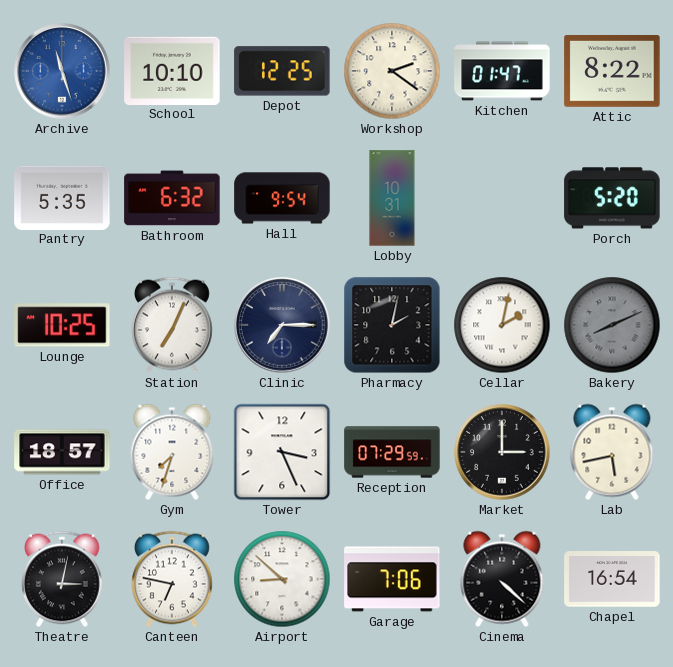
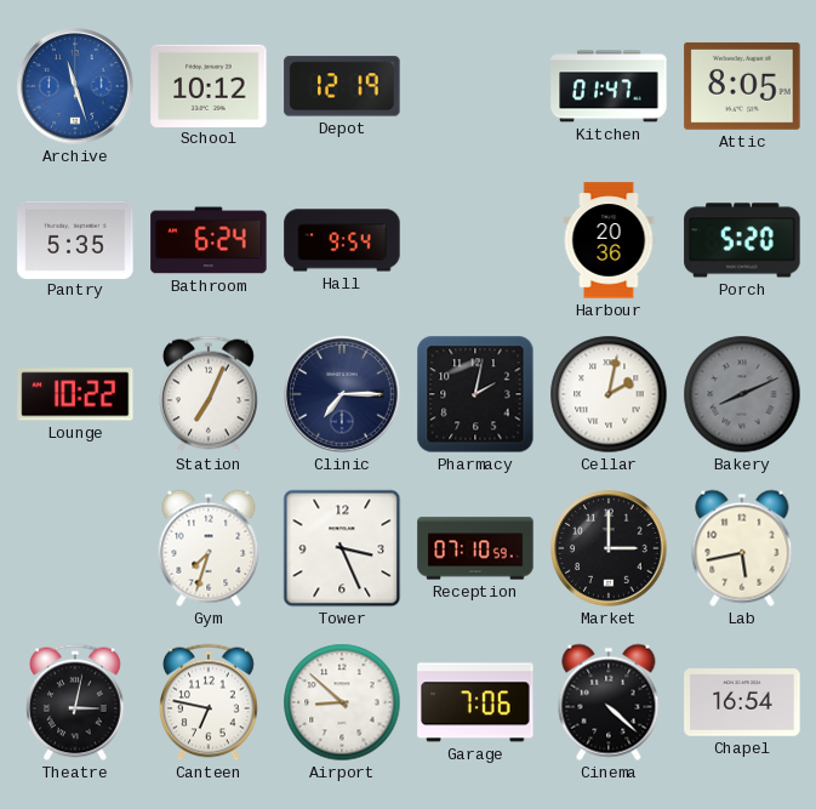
School: 10:10 -> 10:12
Depot: 12:25 -> 12:19
Workshop: 2:21 -> none
Attic: 8:22 -> 8:05
Bathroom: 6:32 -> 6:24
Lobby: 10:31 -> none
Harbour: none -> 20:36
Lounge: 10:25 -> 10:22
Office: 18:57 -> none
Reception: 07:29 -> 07:10
